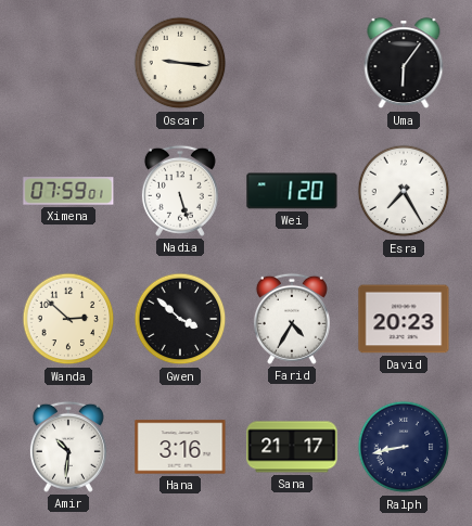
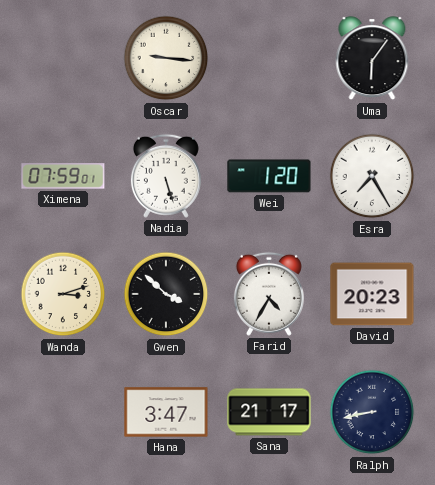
Wanda: 2:52 -> 3:12
Amir: 10:31 -> none
Hana: 3:16 -> 3:47
